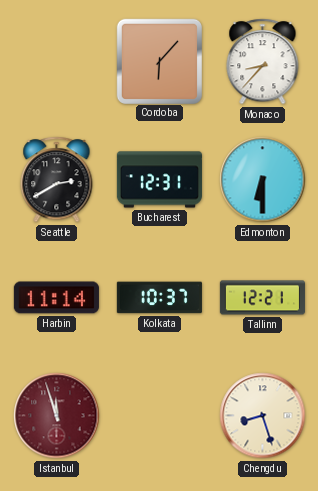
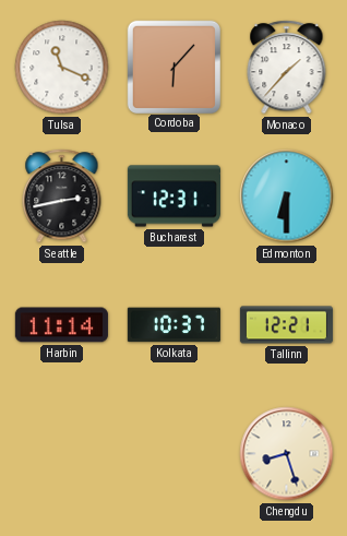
Tulsa: none -> 11:19
Monaco: 8:37 -> 1:37
Seattle: 2:40 -> 2:43
Istanbul: 11:57 -> none
